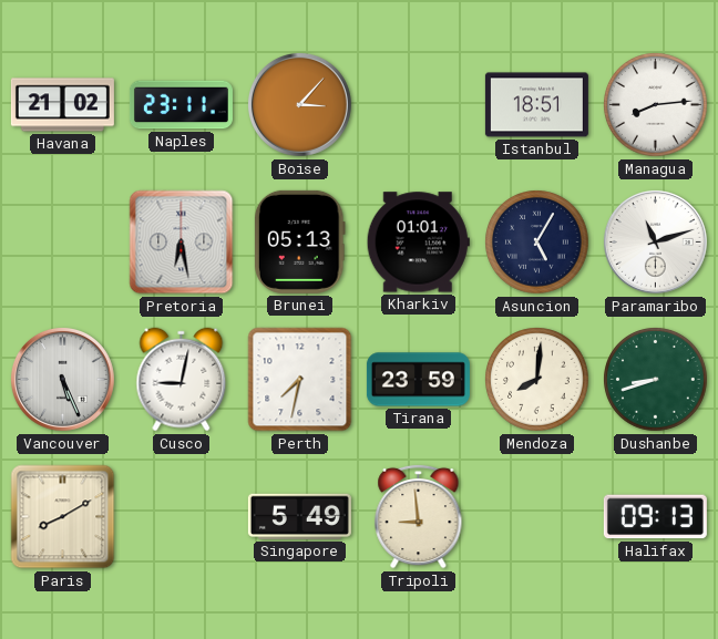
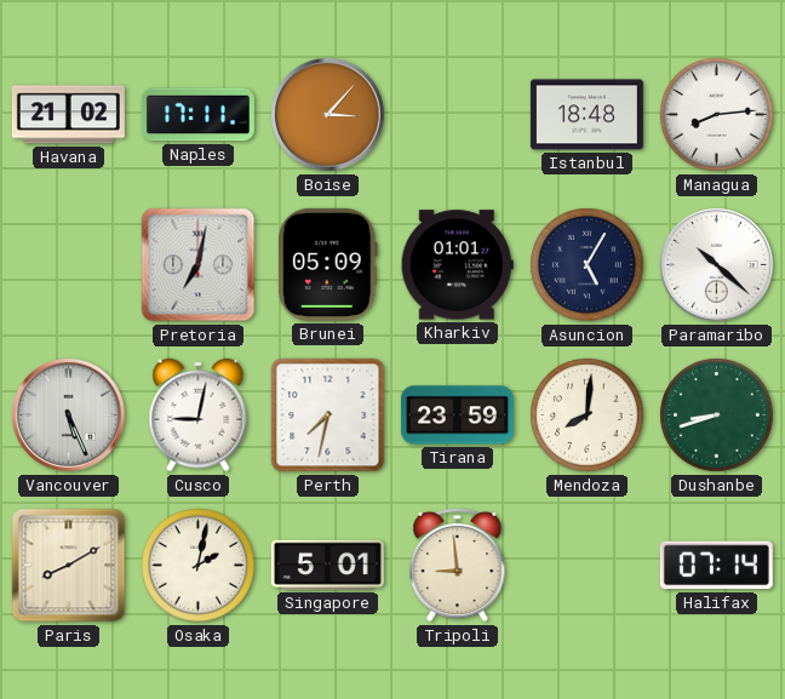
Naples: 23:11 -> 17:11
Istanbul: 18:51 -> 18:48
Pretoria: 6:28 -> 7:02
Brunei: 05:13 -> 05:09
Paramaribo: 11:12 -> 10:22
Osaka: none -> 2:02
Singapore: 5:49 -> 5:01
Halifax: 09:13 -> 07:14
